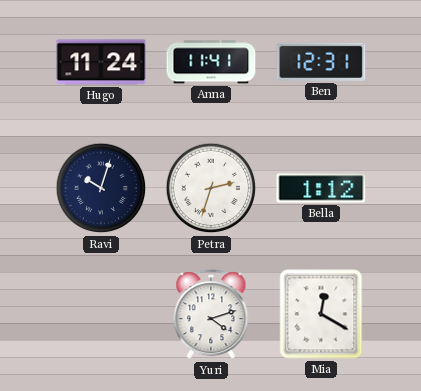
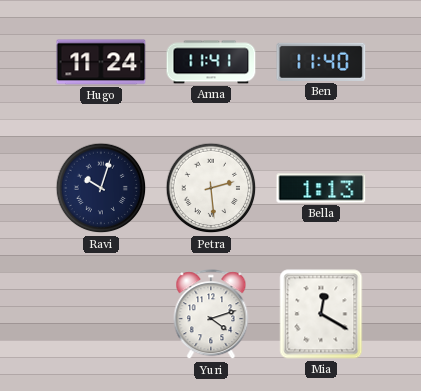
Ben: 12:31 -> 11:40
Petra: 2:33 -> 2:29
Bella: 1:12 -> 1:13
